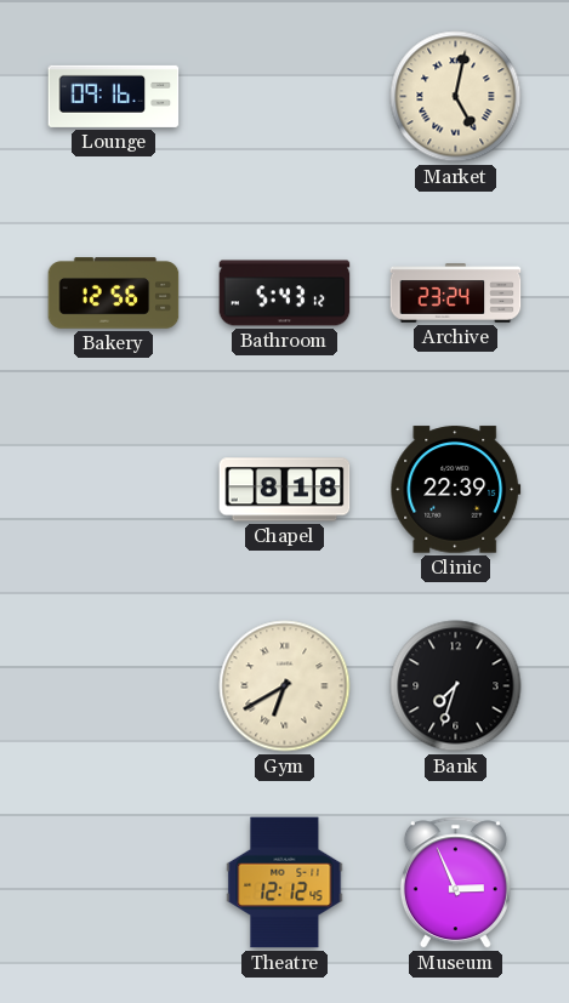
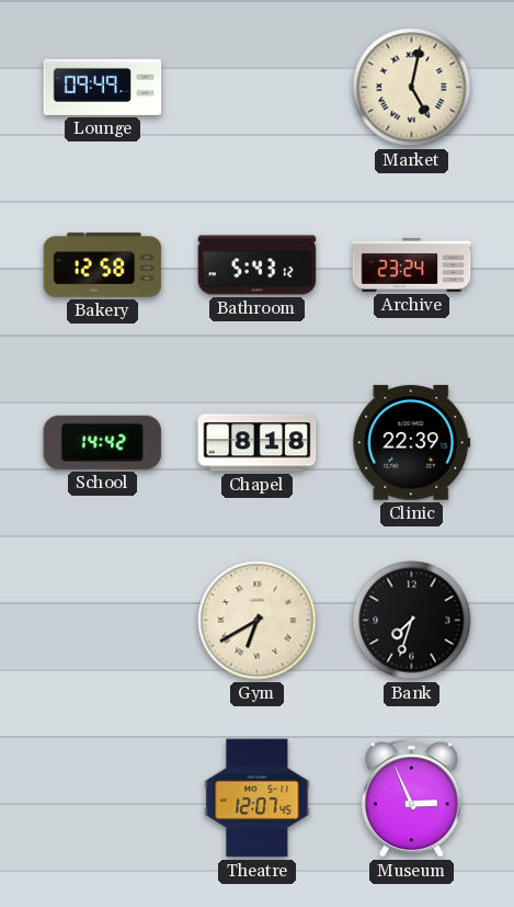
Lounge: 09:16 -> 09:49
Bakery: 12:56 -> 12:58
School: none -> 14:42
Theatre: 12:12 -> 12:07
